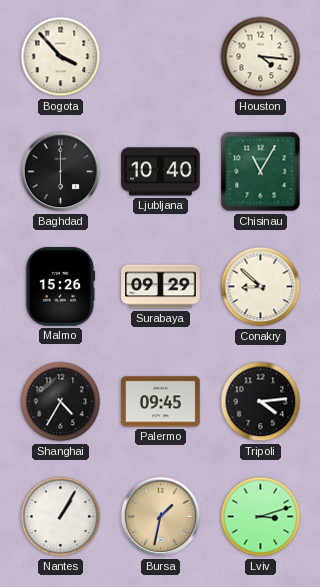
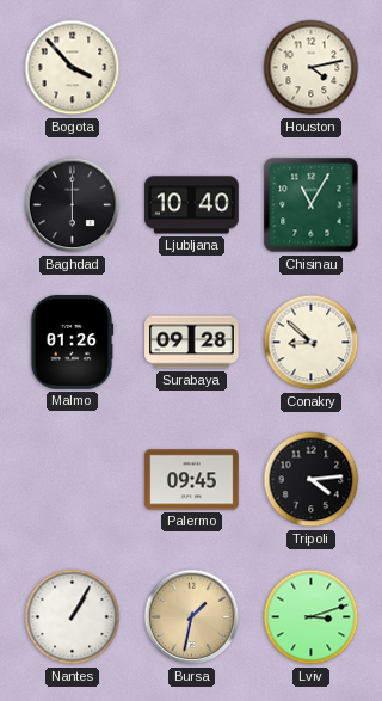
Houston: 4:16 -> 4:13
Malmo: 15:26 -> 01:26
Surabaya: 09:29 -> 09:28
Shanghai: 4:35 -> none
